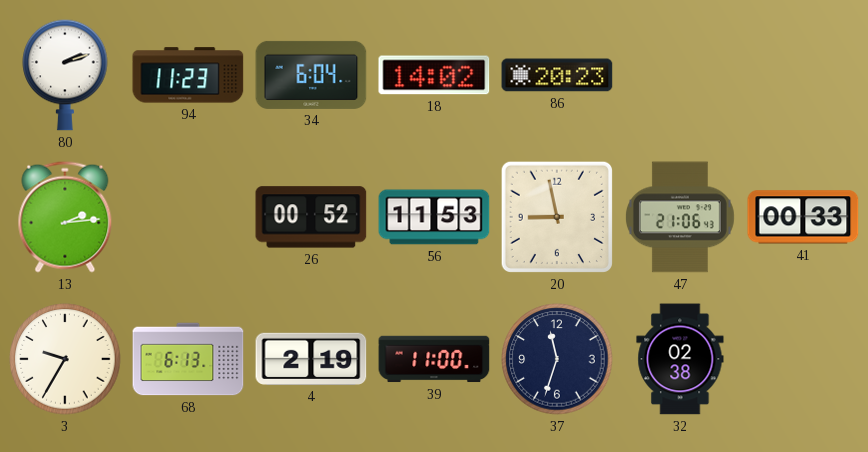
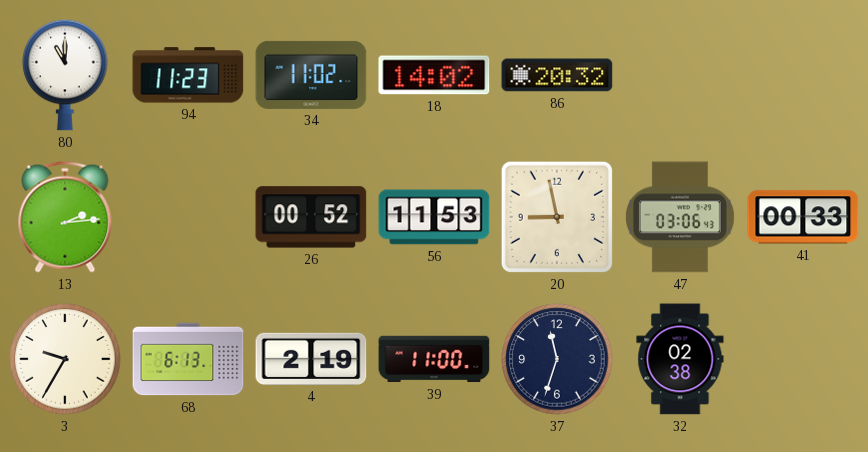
80: 2:12 -> 11:00
34: 6:04 -> 11:02
86: 20:23 -> 20:32
47: 21:06 -> 03:06
